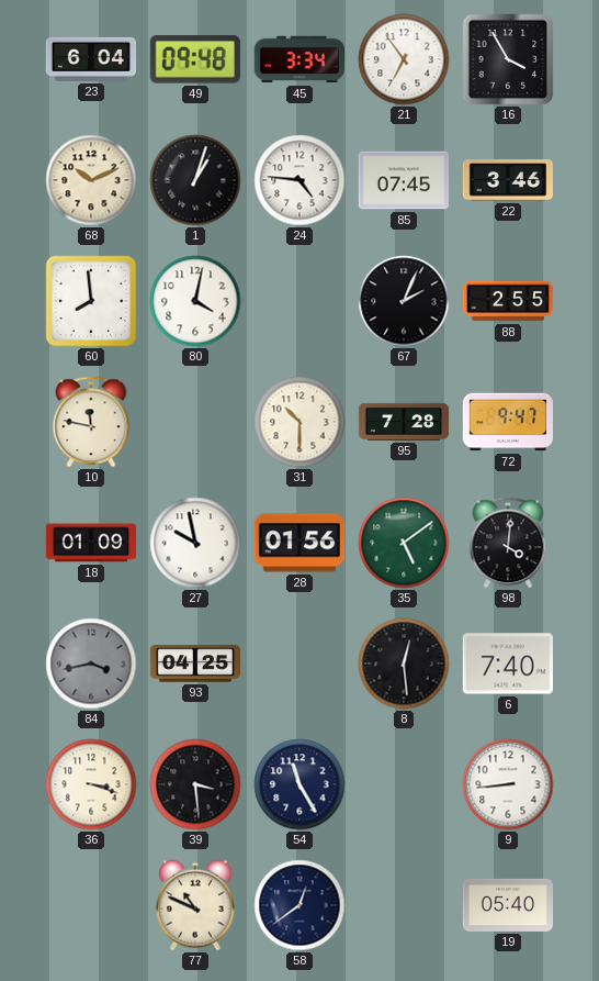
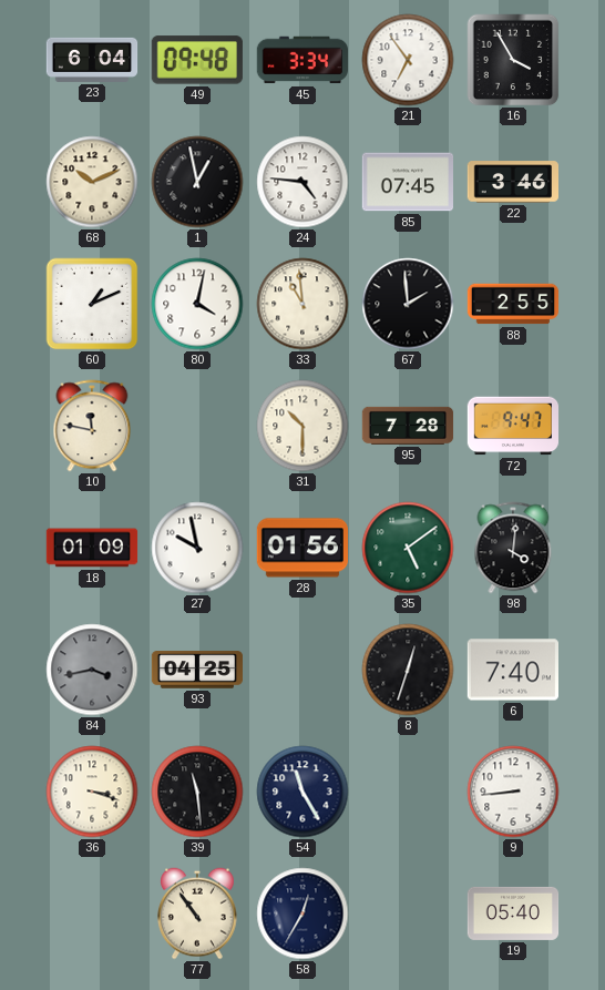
1: 1:03 -> 12:58
60: 7:59 -> 1:11
33: none -> 10:59
67: 2:04 -> 1:59
8: 12:29 -> 12:33
39: 3:29 -> 11:29
77: 10:49 -> 10:54
58: 12:39 -> 12:35
